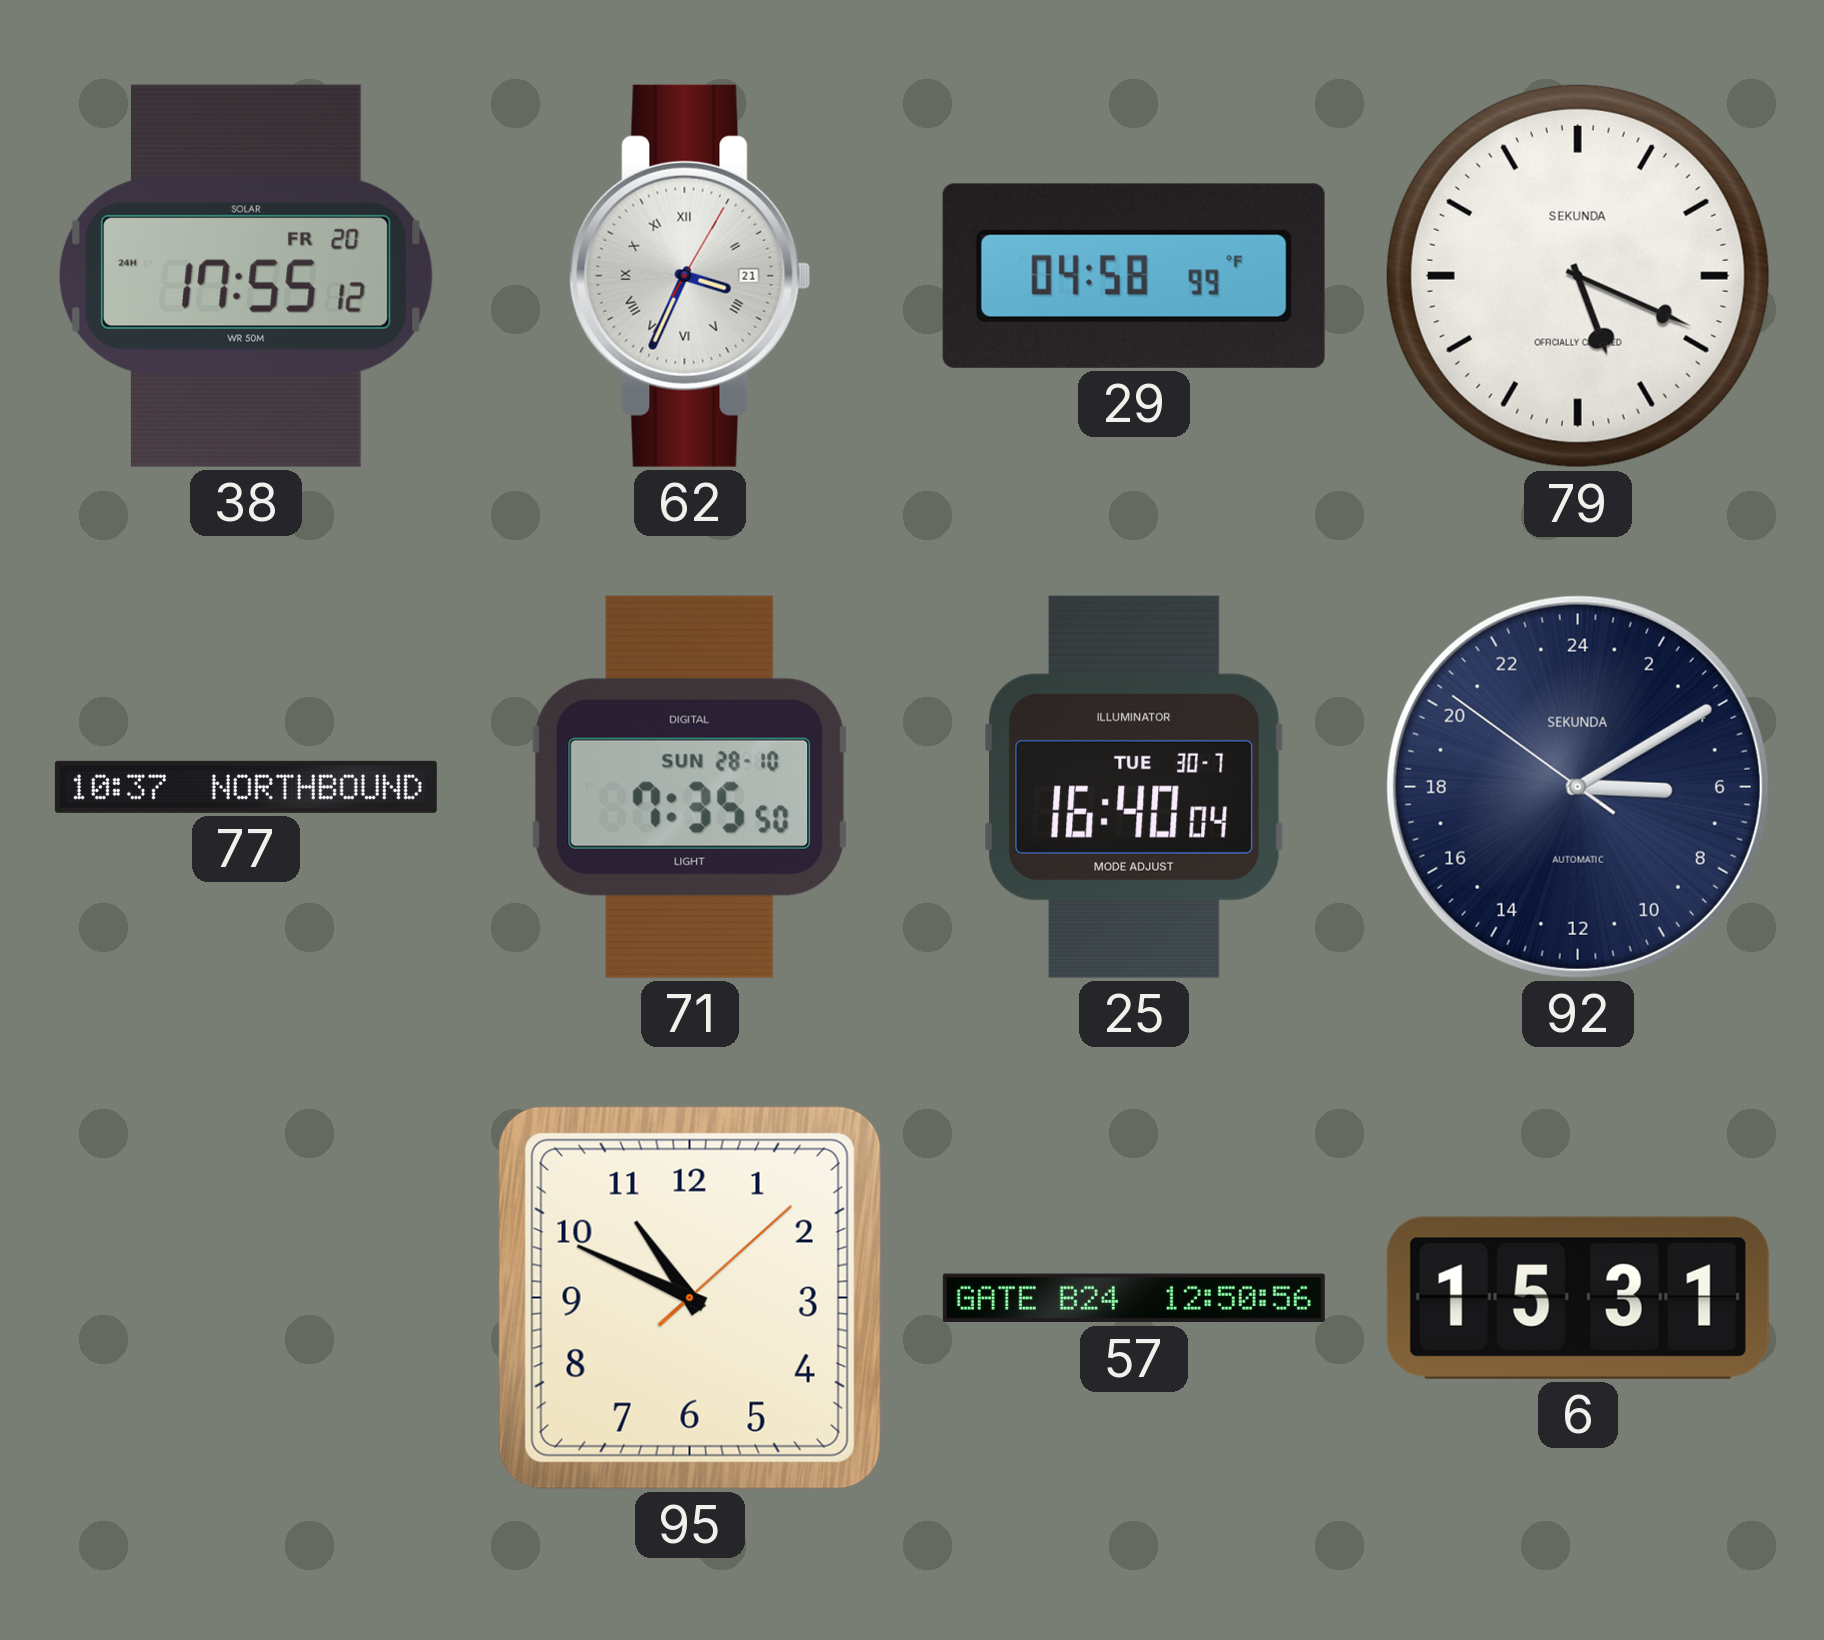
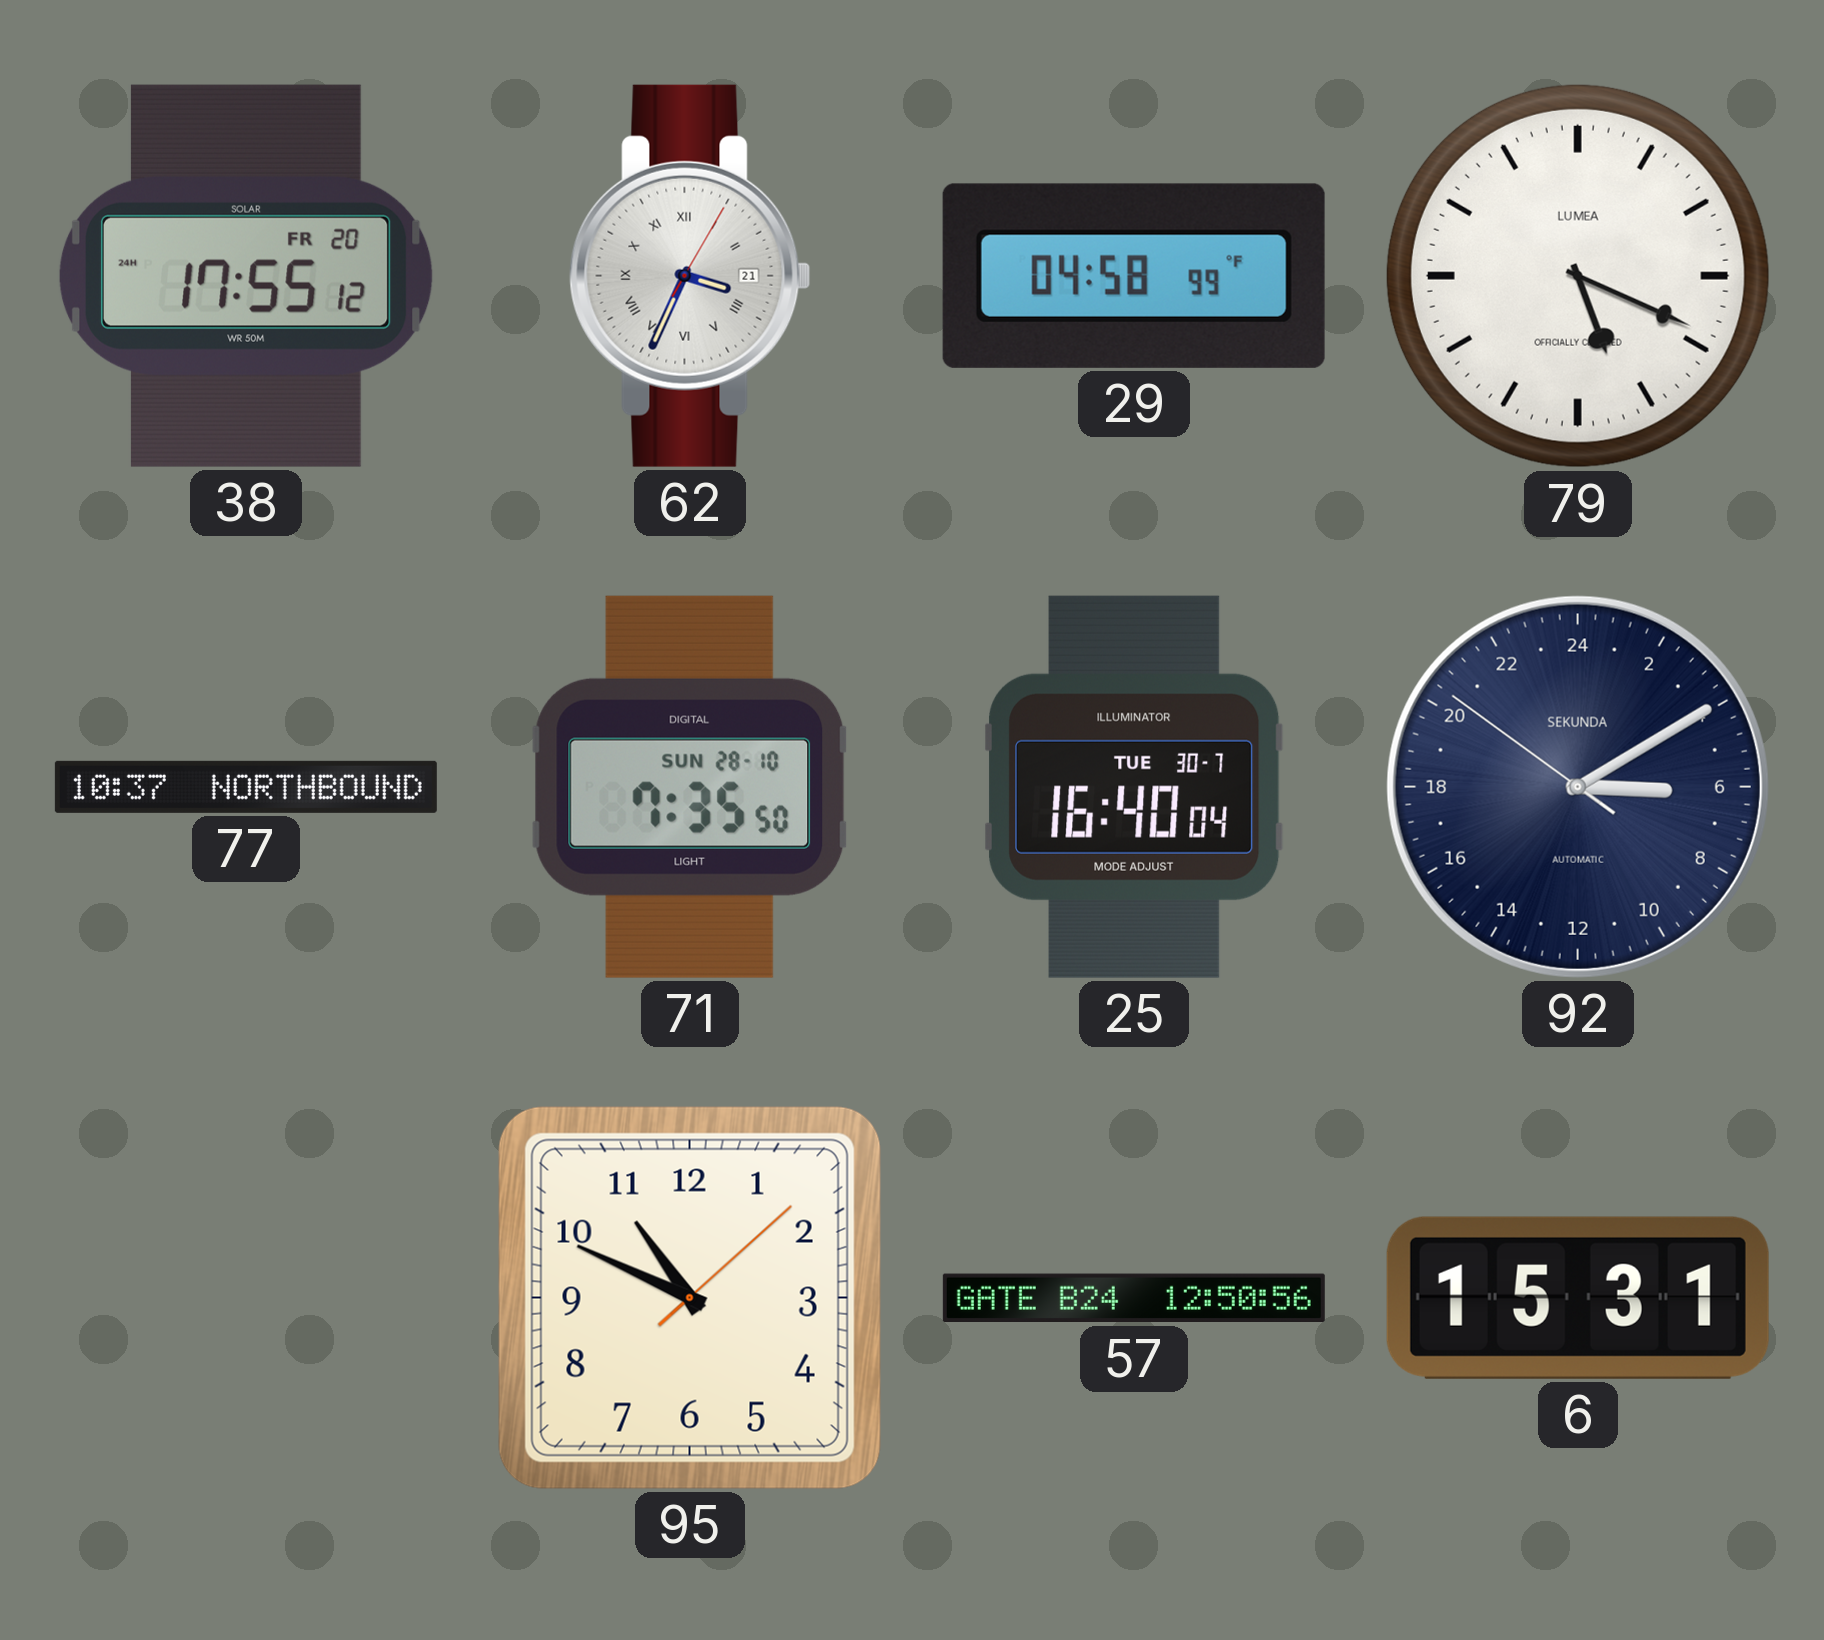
79 brand: SEKUNDA -> LUMEA
